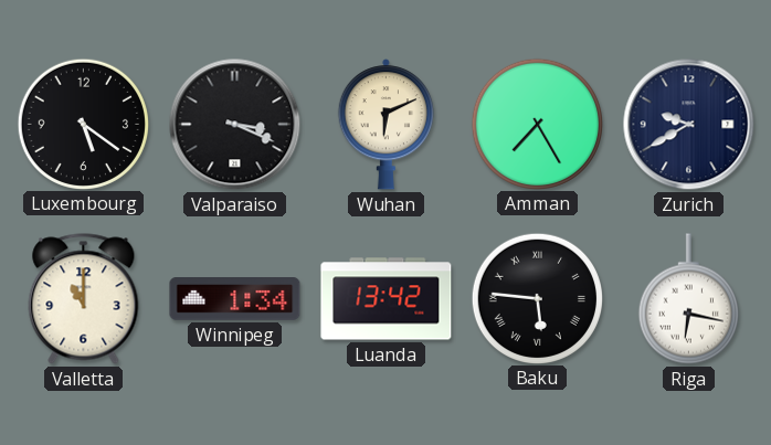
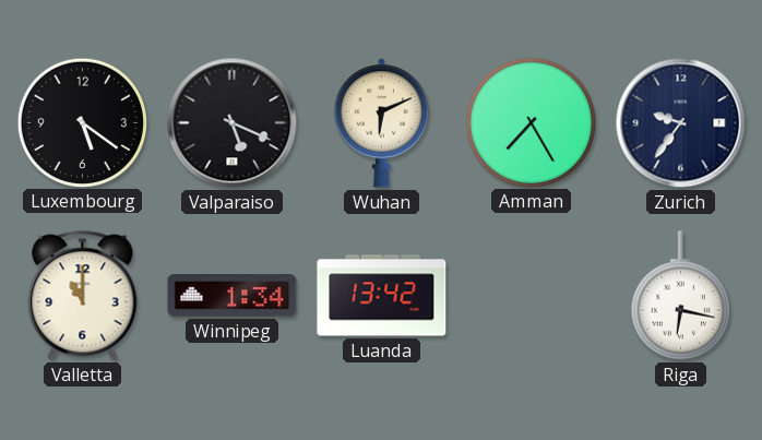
Valparaiso: 3:19 -> 5:19
Zurich: 9:40 -> 9:36
Baku: 5:46 -> none
